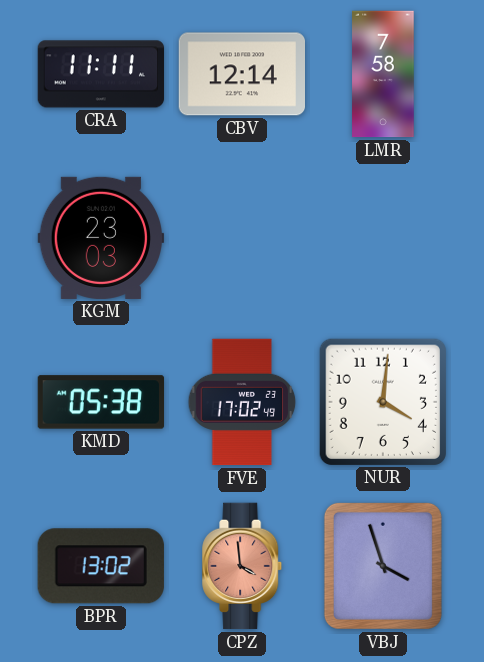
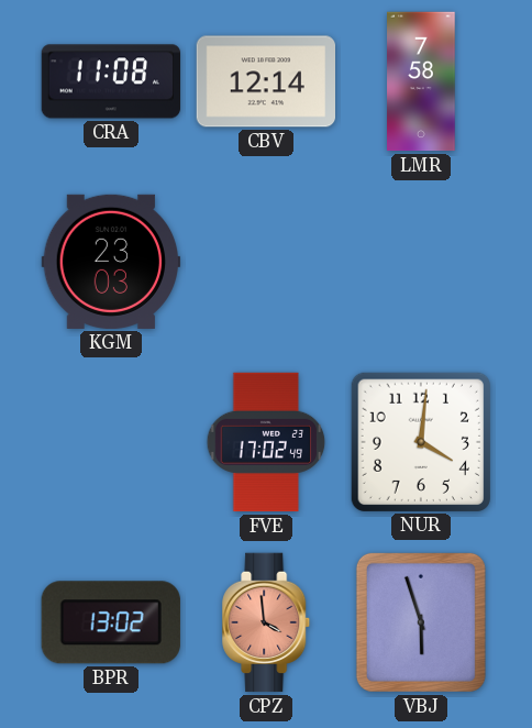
CRA: 11:11 -> 11:08
KMD: 05:38 -> none
VBJ: 3:57 -> 5:57
